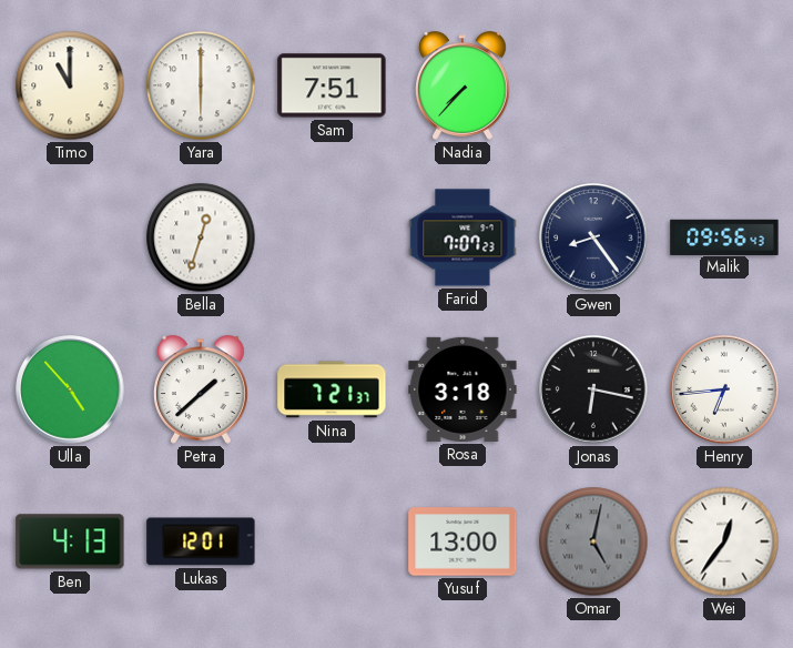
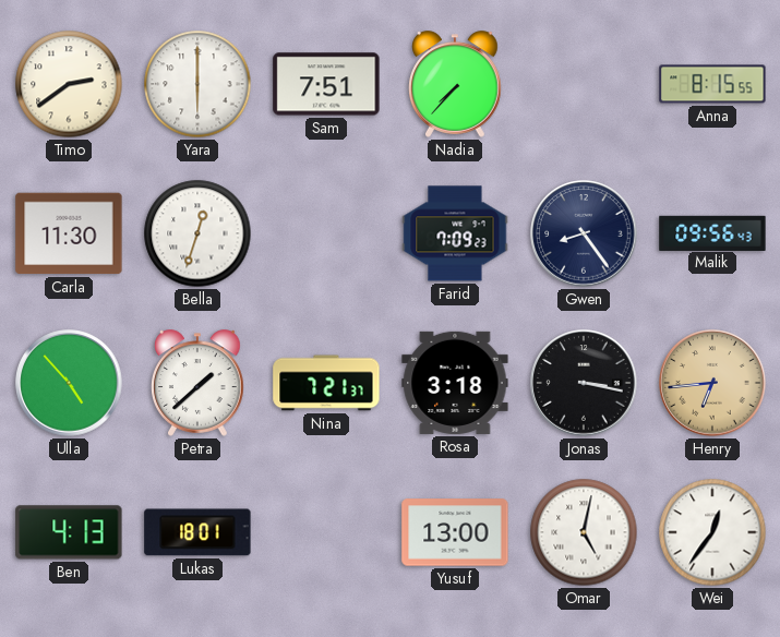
Timo: 11:00 -> 2:39
Anna: none -> 8:15
Carla: none -> 11:30
Farid: 7:07 -> 7:09
Jonas: 6:17 -> 3:17
Henry dial: white -> champagne
Lukas: 12:01 -> 18:01
Omar dial: grey -> white
